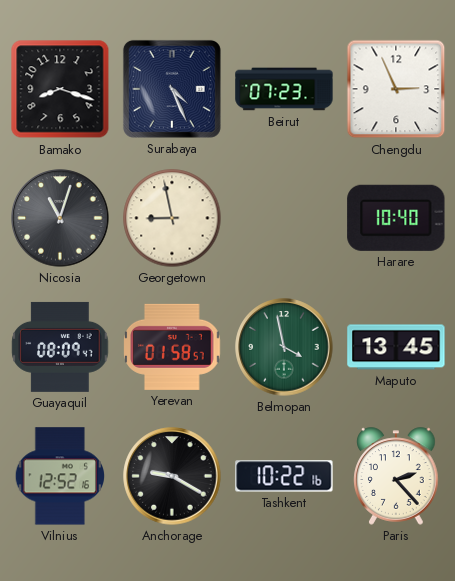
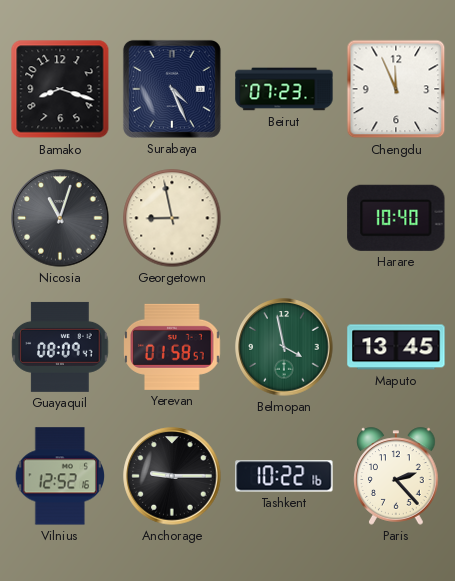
Chengdu: 2:56 -> 11:56
Anchorage: 9:20 -> 9:15
